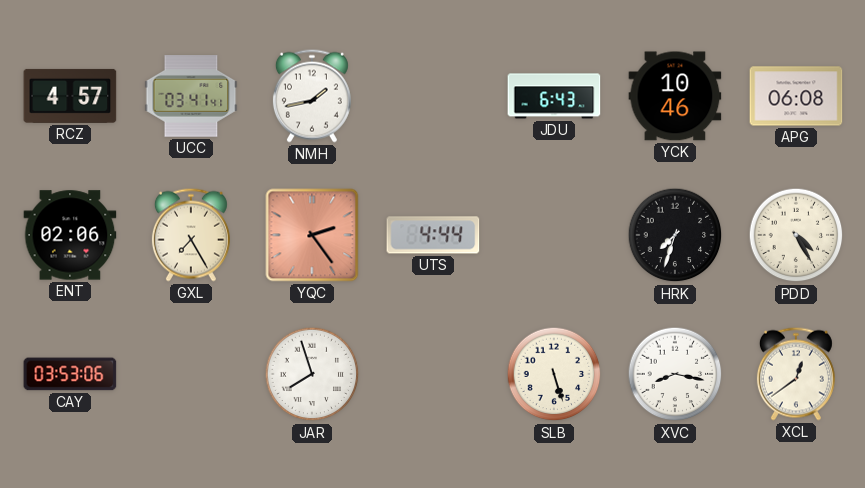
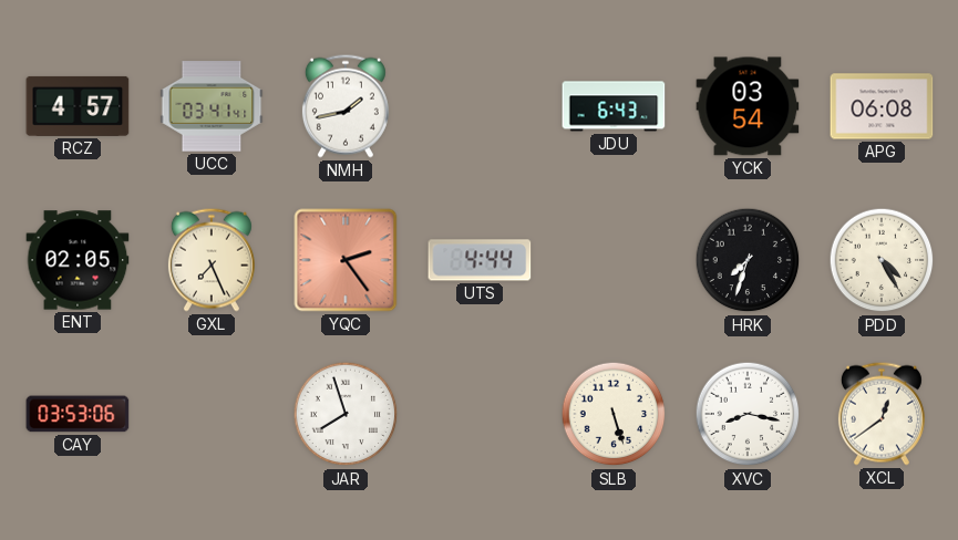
YCK: 10:46 -> 03:54
ENT: 02:06 -> 02:05
GXL: 7:25 -> 7:26
